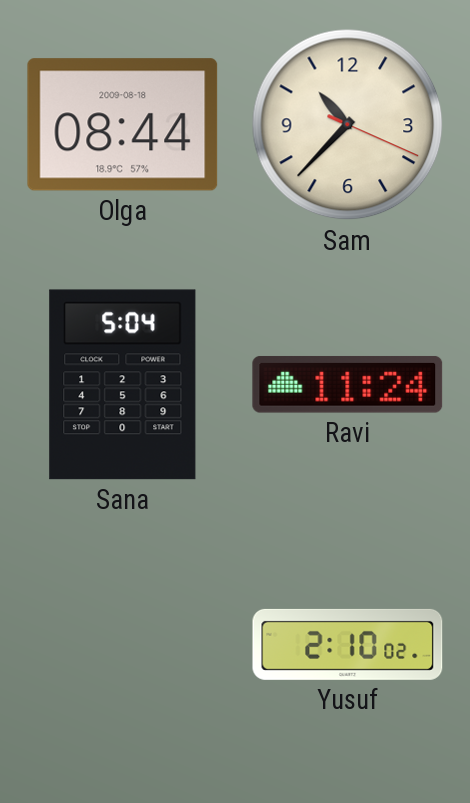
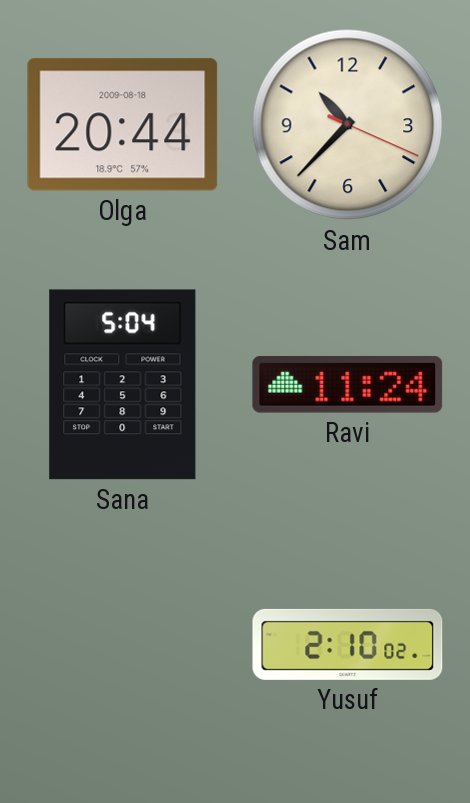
Olga: 08:44 -> 20:44
